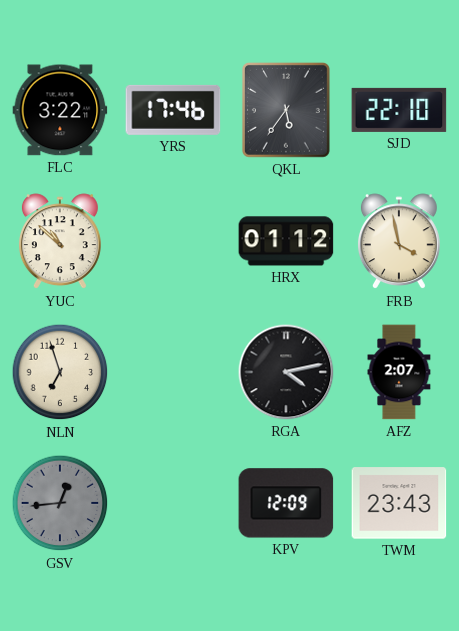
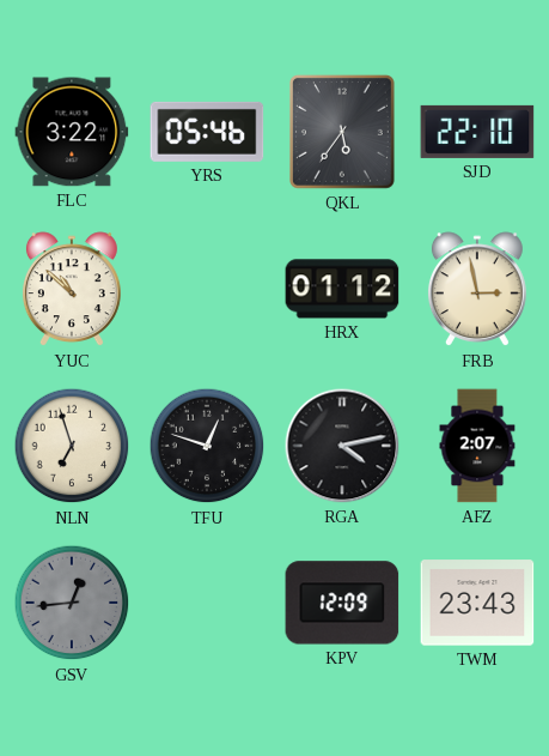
YRS: 17:46 -> 05:46
FRB: 3:58 -> 2:58
TFU: none -> 12:48
